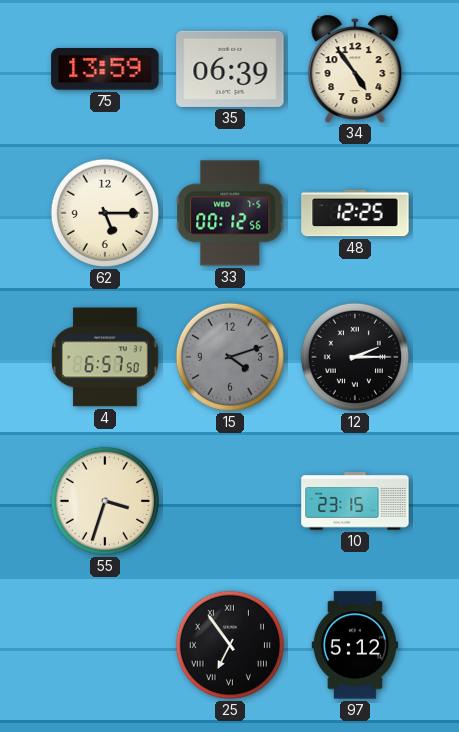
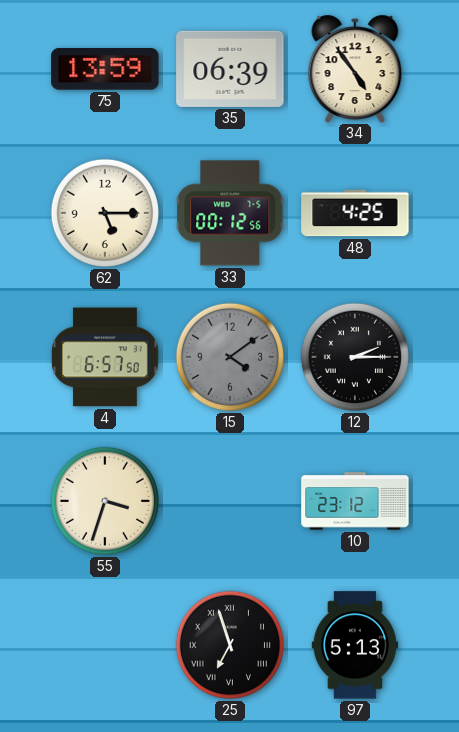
48: 12:25 -> 4:25
15: 4:12 -> 4:09
10: 23:15 -> 23:12
25: 6:54 -> 6:57
97: 5:12 -> 5:13
